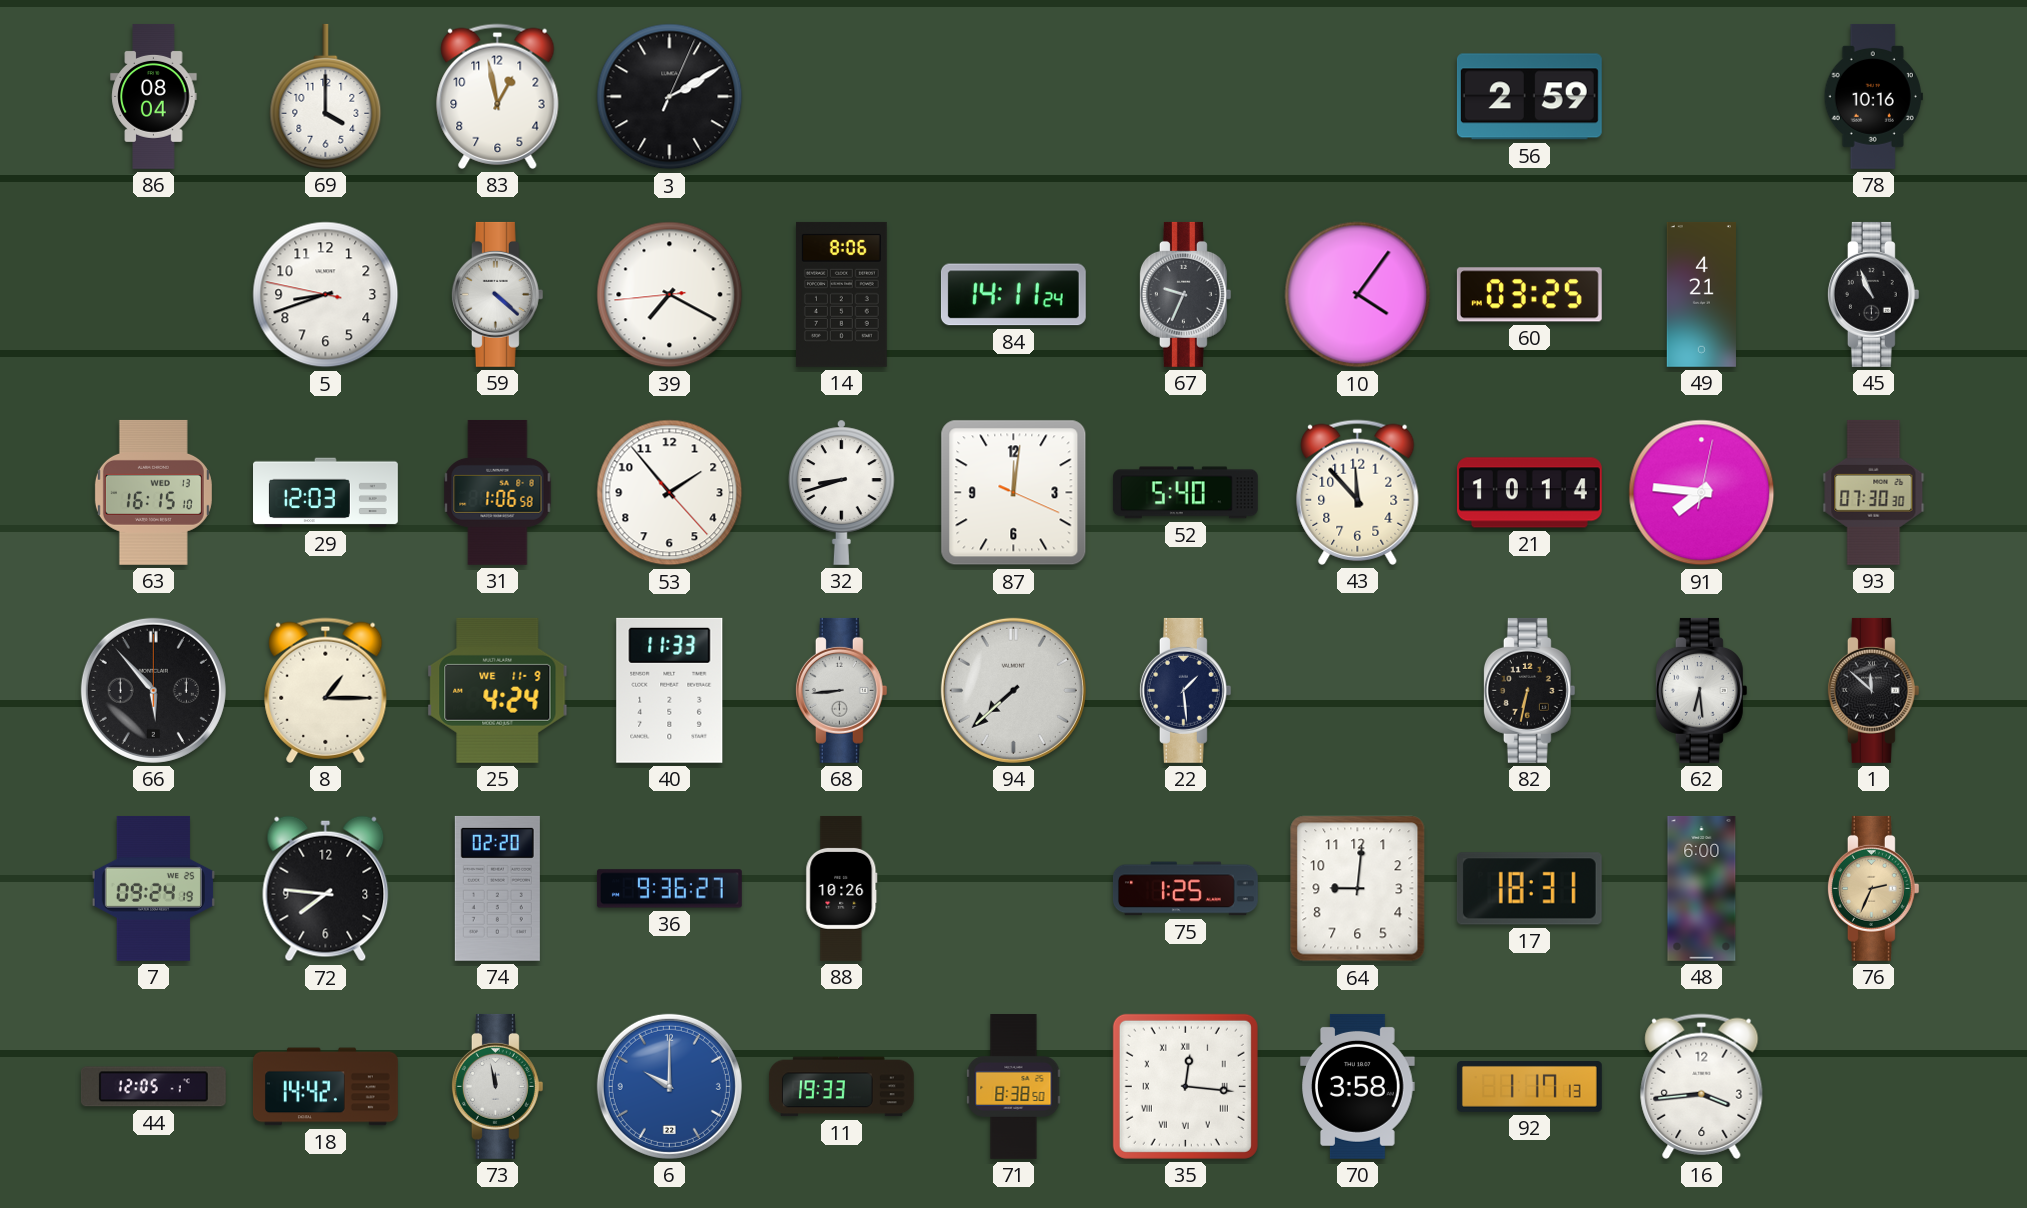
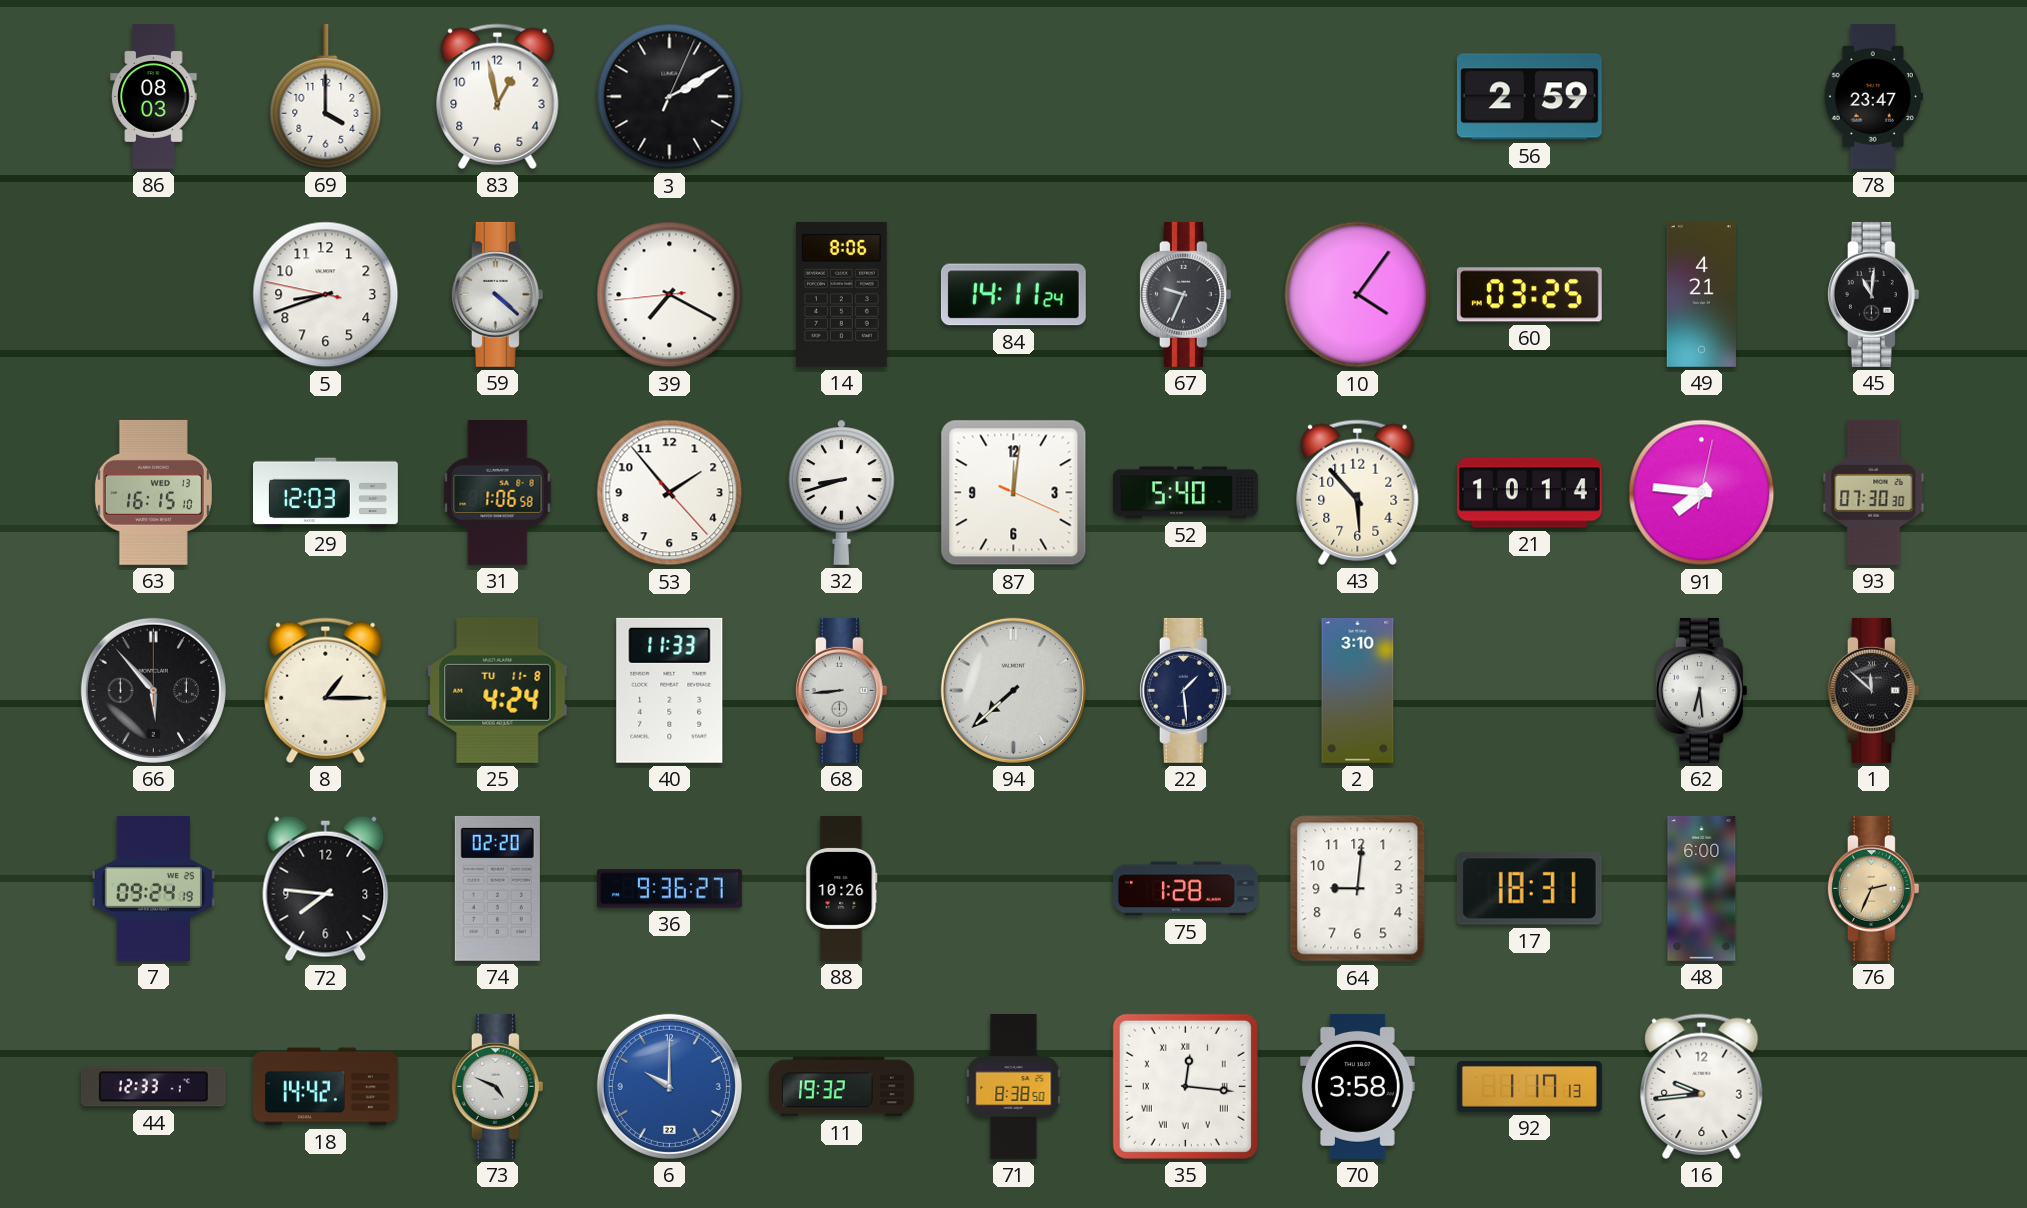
86: 08:04 -> 08:03
78: 10:16 -> 23:47
45: 10:56 -> 11:01
43: 11:53 -> 5:53
25 date: WE 11-9 -> TU 11-8
2: none -> 3:10
82: 6:32 -> none
75: 1:25 -> 1:28
44: 12:05 -> 12:33
73: 11:58 -> 4:49
11: 19:33 -> 19:32
16: 3:44 -> 9:44
